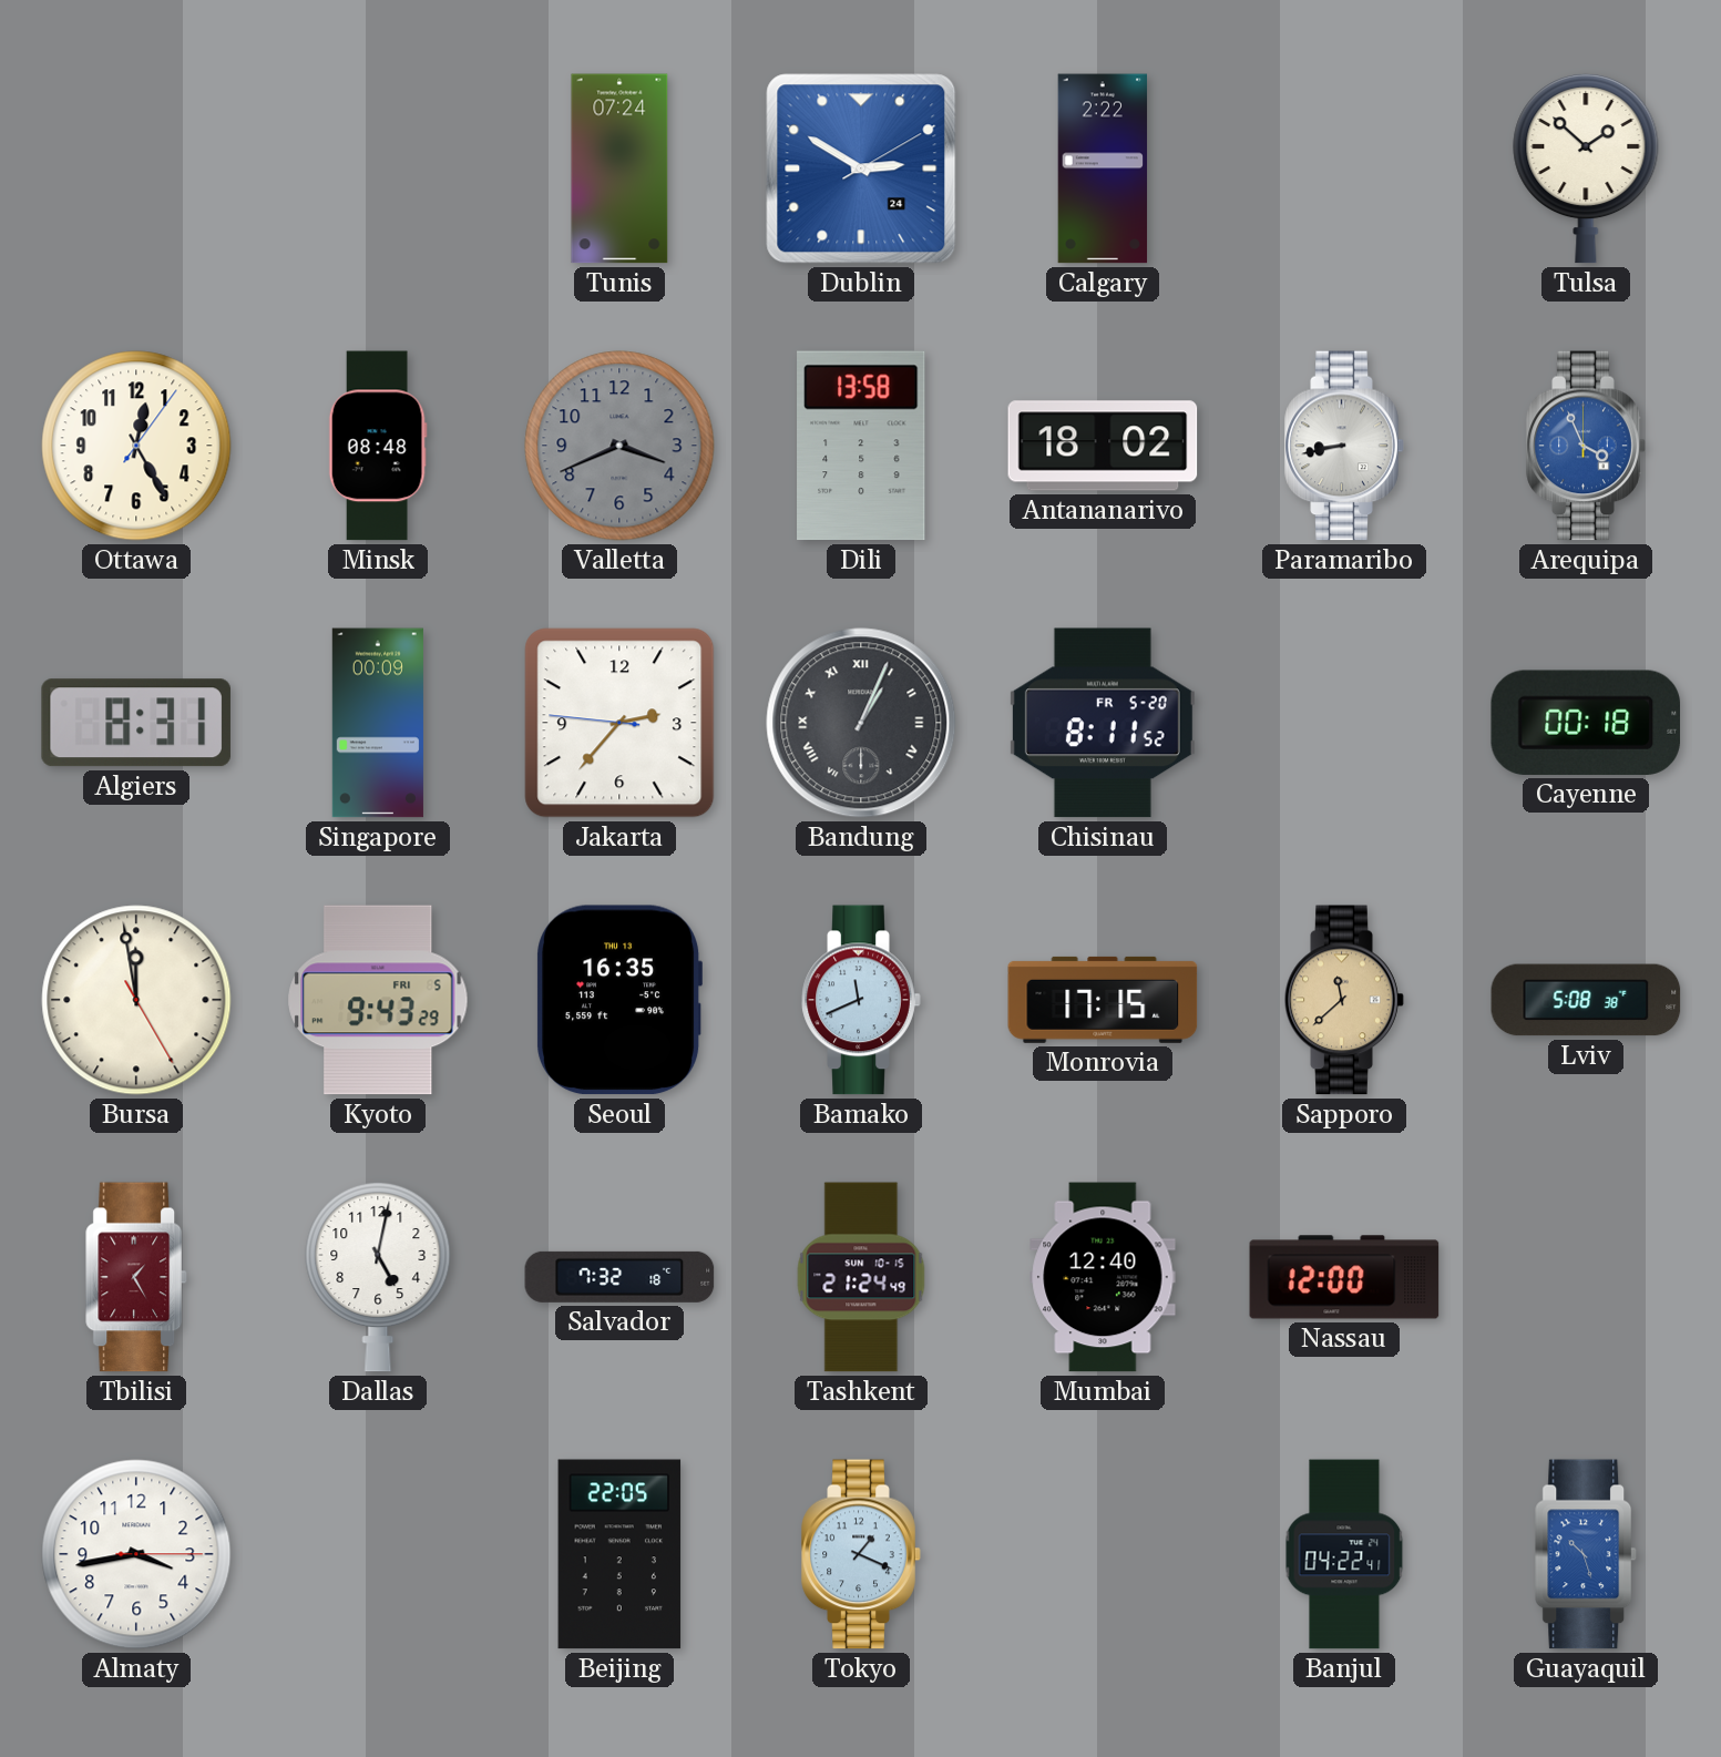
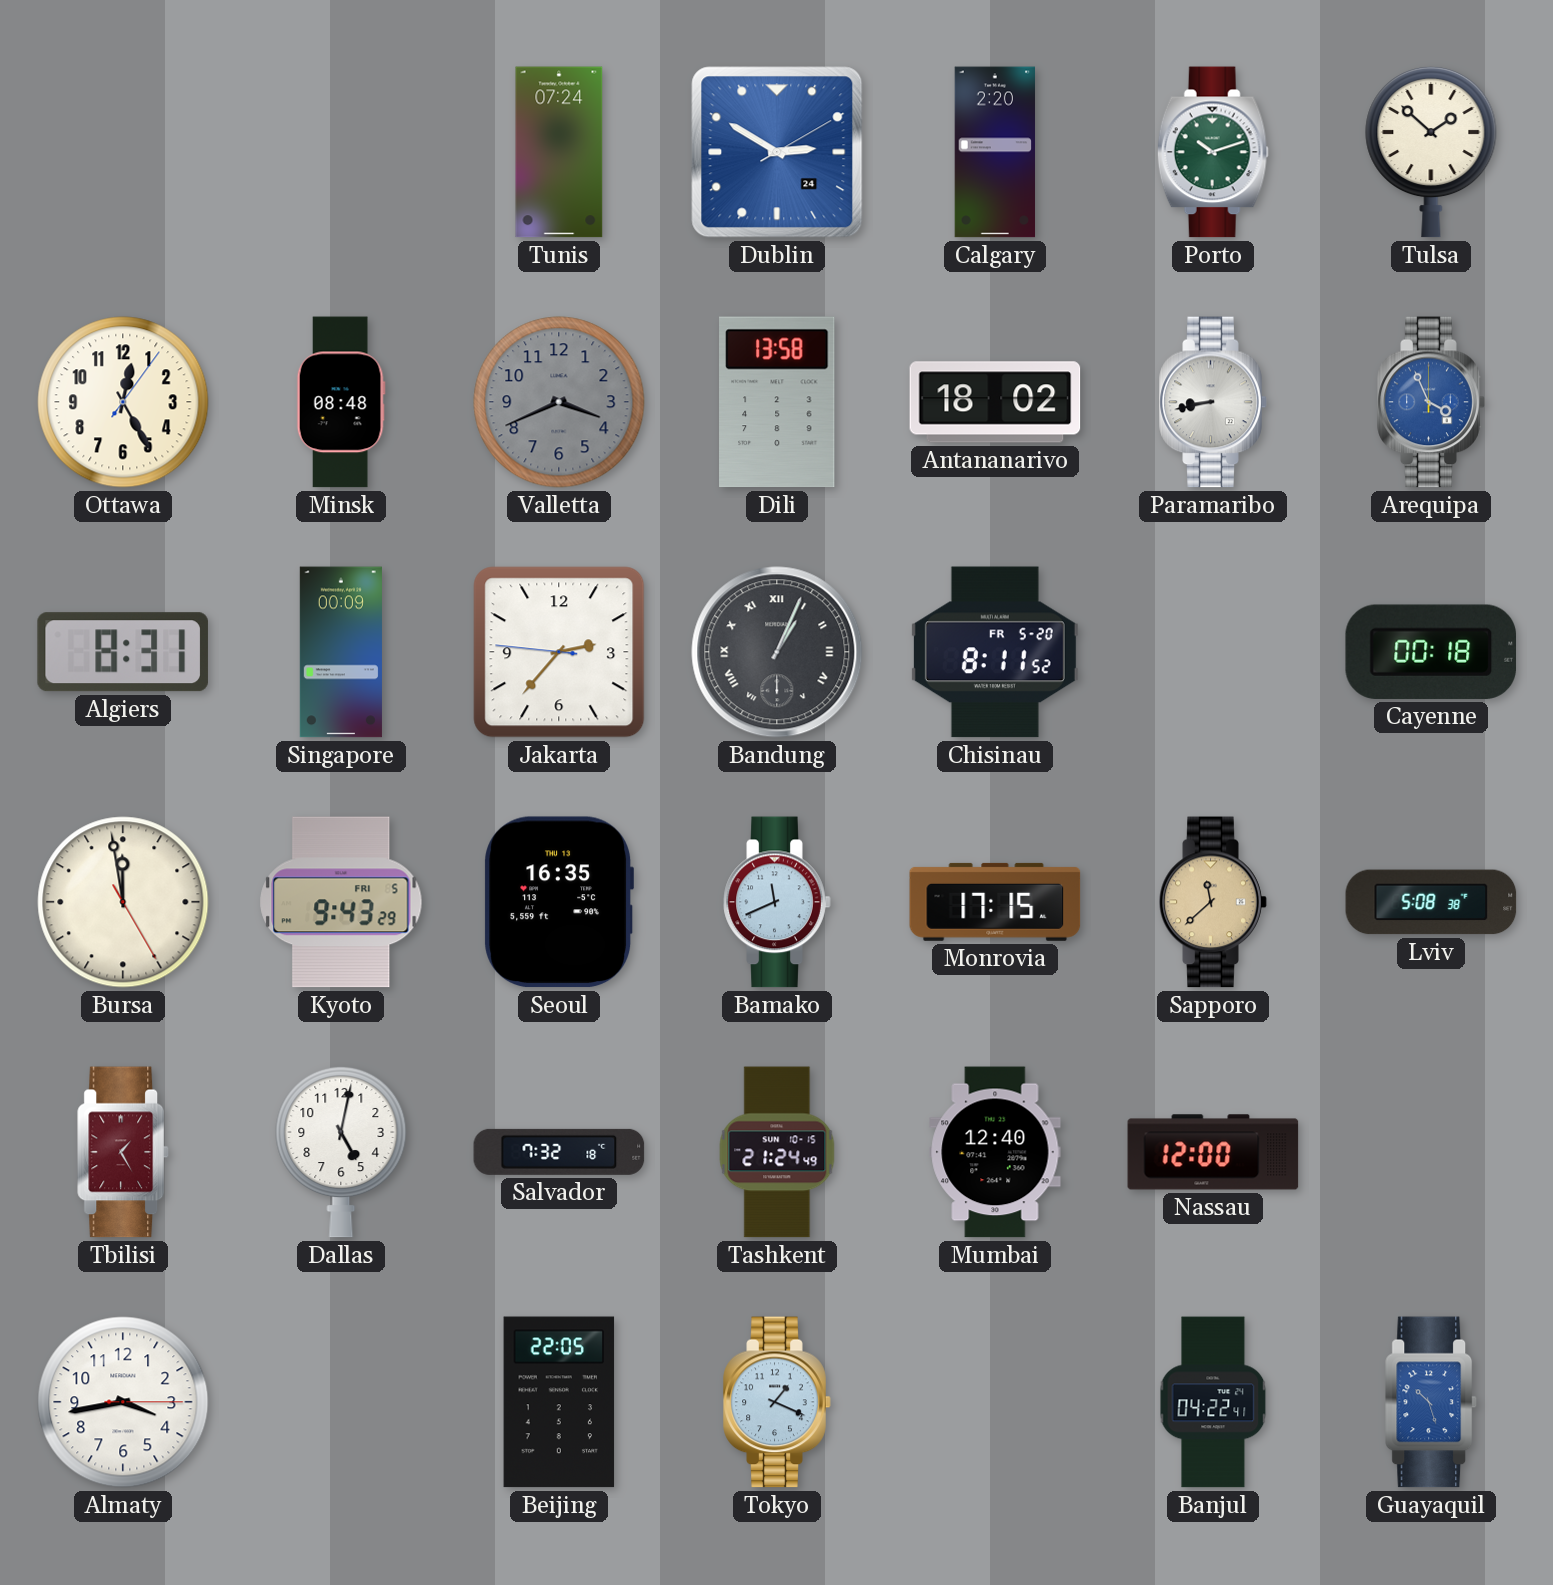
Calgary: 2:22 -> 2:20
Porto: none -> 10:12
